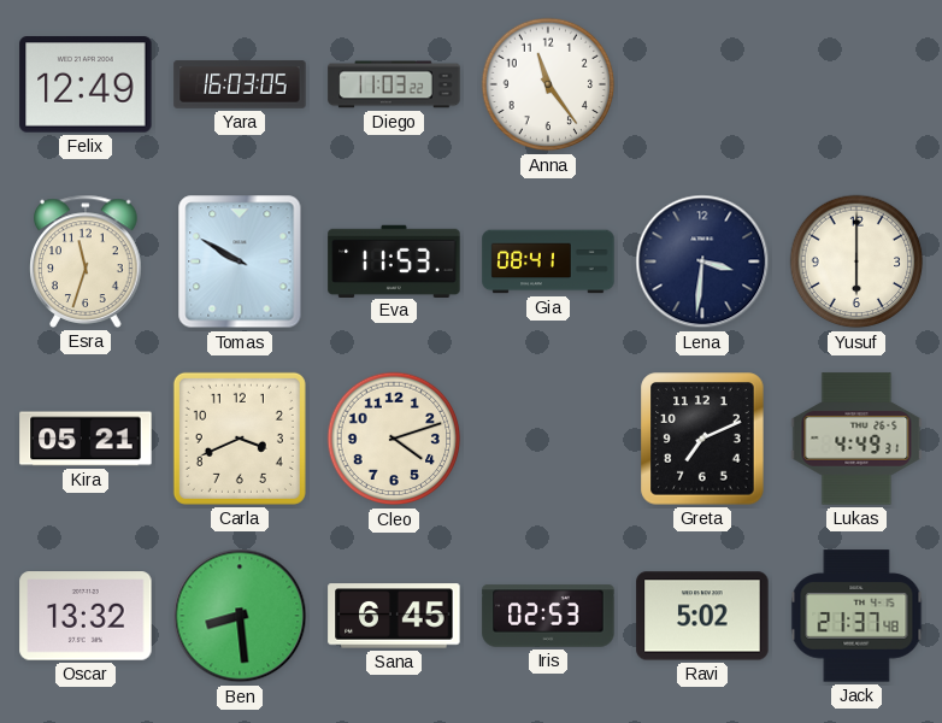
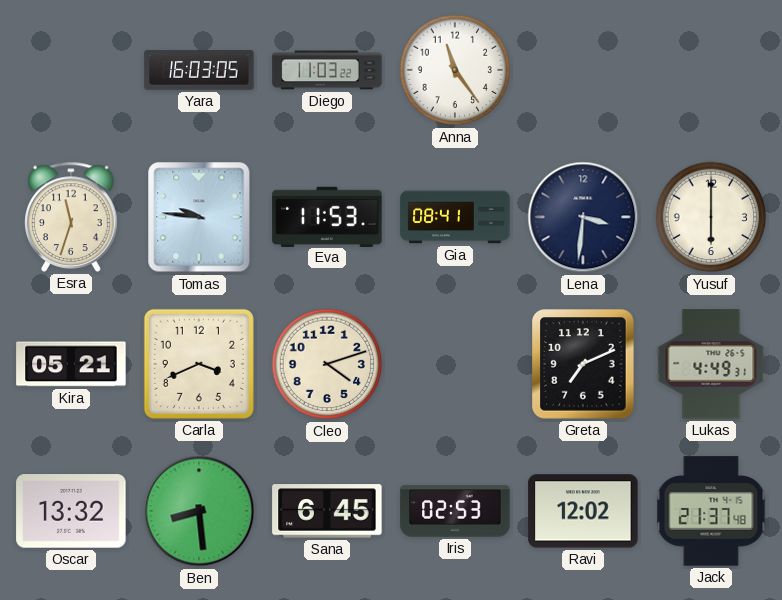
Felix: 12:49 -> none
Tomas: 9:50 -> 9:46
Ravi: 5:02 -> 12:02
